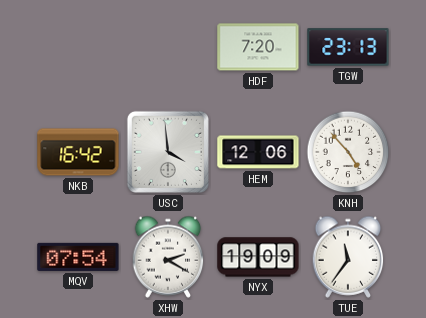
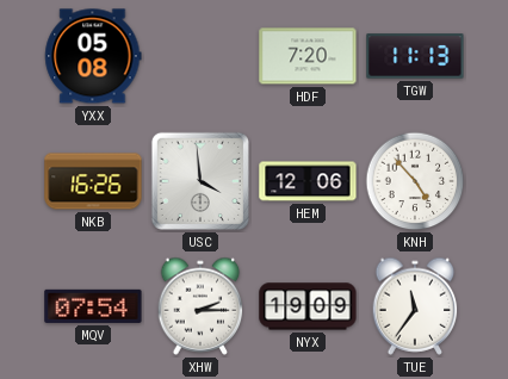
YXX: none -> 05:08
TGW: 23:13 -> 11:13
NKB: 16:42 -> 16:26
XHW: 2:20 -> 2:15
